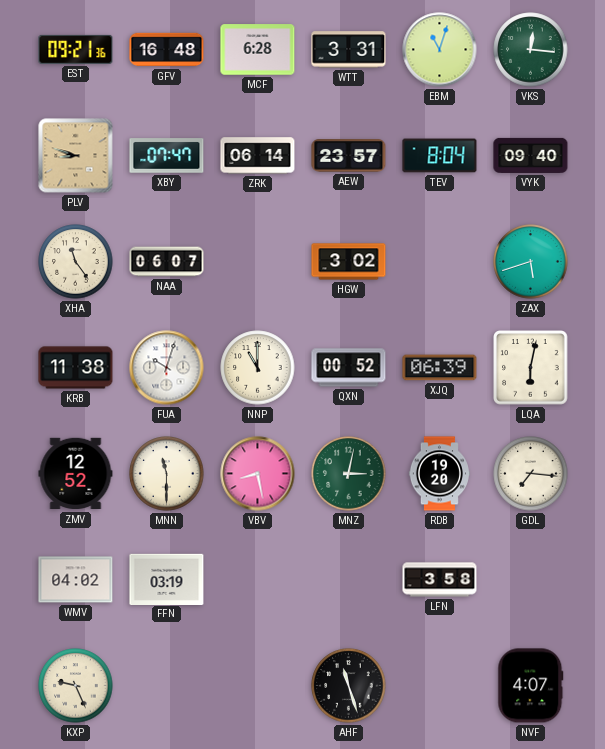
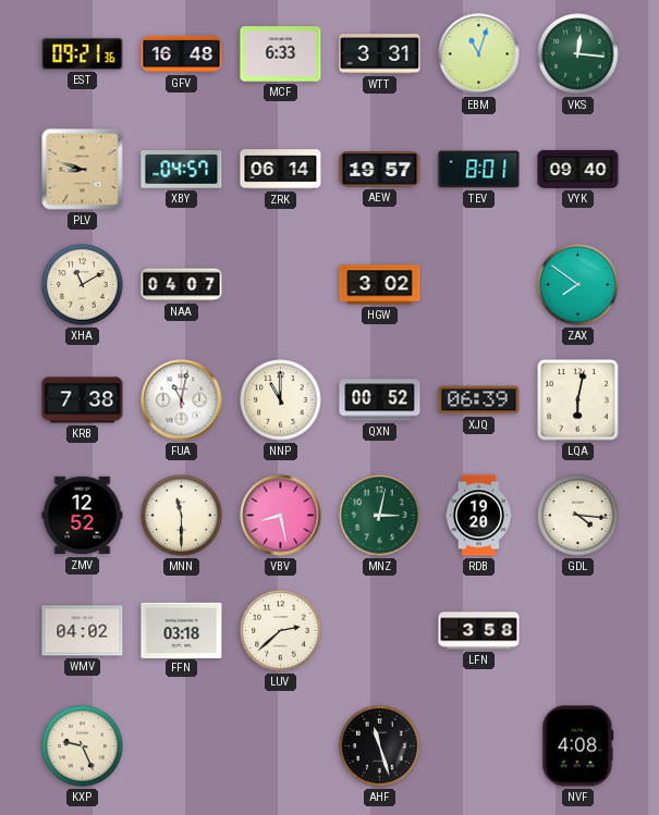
MCF: 6:28 -> 6:33
XBY: 07:47 -> 04:57
AEW: 23:57 -> 19:57
TEV: 8:04 -> 8:01
XHA: 11:24 -> 11:10
NAA: 06:07 -> 04:07
ZAX: 5:42 -> 7:51
KRB: 11:38 -> 7:38
FUA: 10:03 -> 11:02
GDL: 7:16 -> 4:16
FFN: 03:19 -> 03:18
LUV: none -> 2:38
NVF: 4:07 -> 4:08
